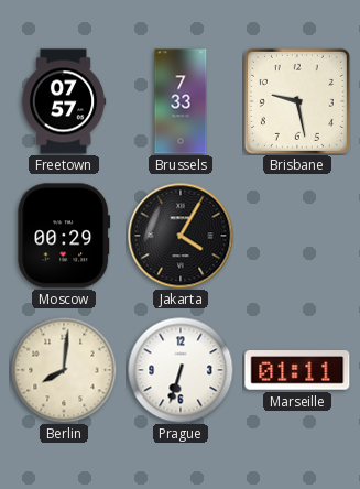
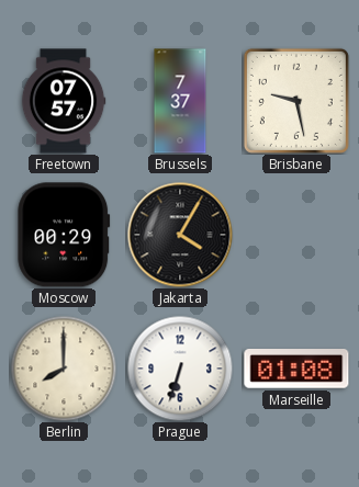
Brussels: 7:33 -> 7:37
Berlin: 8:01 -> 8:00
Marseille: 01:11 -> 01:08
